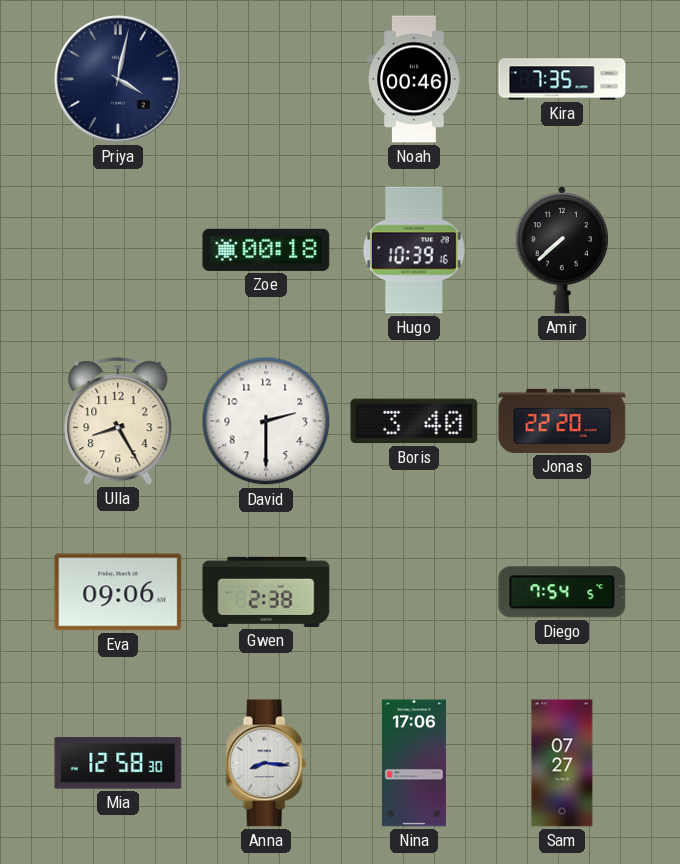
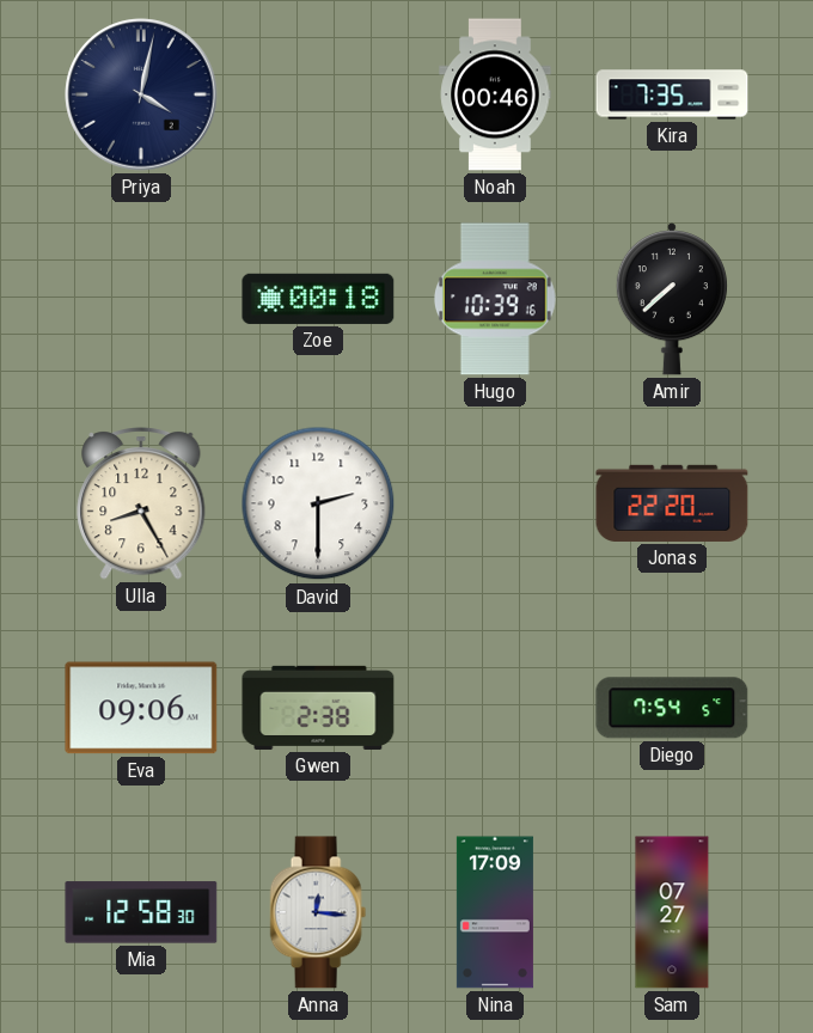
Boris: 3:40 -> none
Anna: 8:16 -> 12:16
Nina: 17:06 -> 17:09
